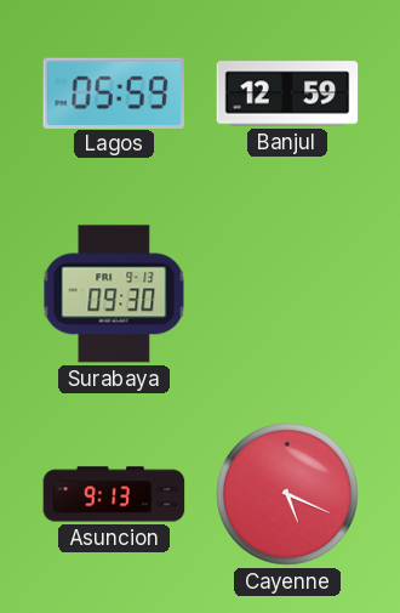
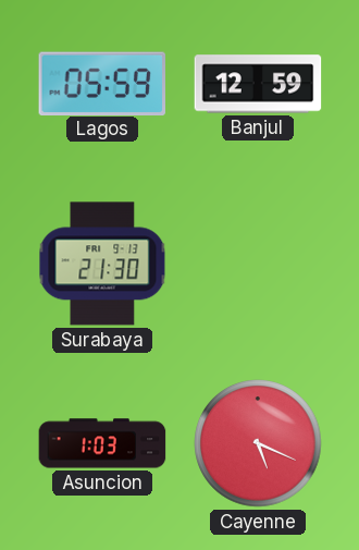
Surabaya: 09:30 -> 21:30
Asuncion: 9:13 -> 1:03
